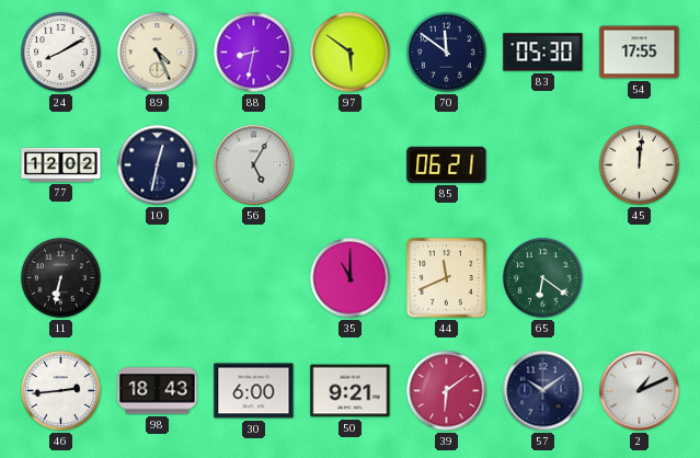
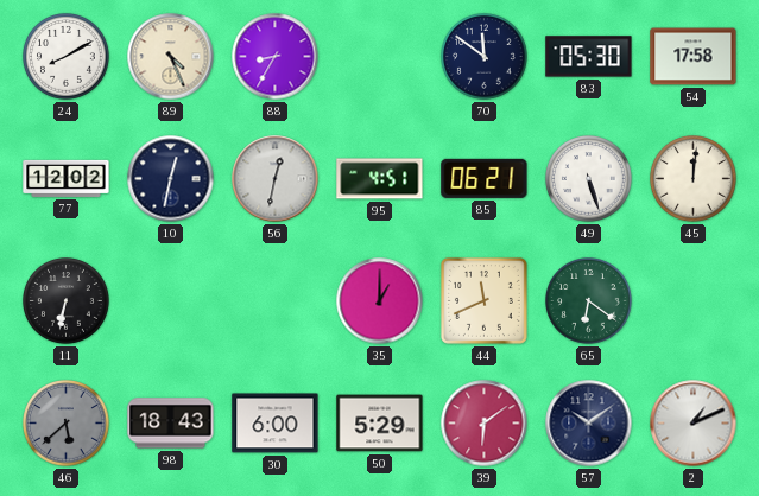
88: 8:32 -> 8:35
97: 5:51 -> none
54: 17:55 -> 17:58
56: 5:05 -> 12:32
95: none -> 4:51
49: none -> 5:27
35: 11:00 -> 1:00
46: 2:44 -> 5:38
46 dial: white -> grey
50: 9:21 -> 5:29
